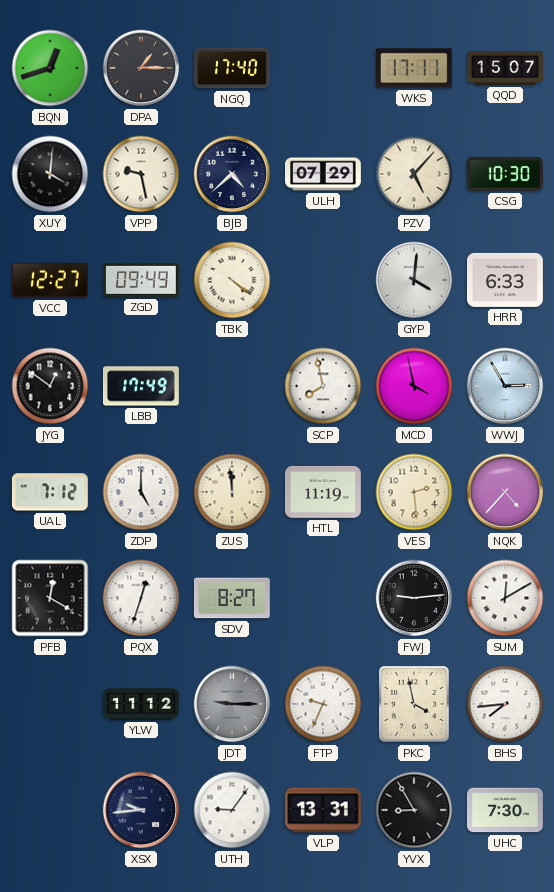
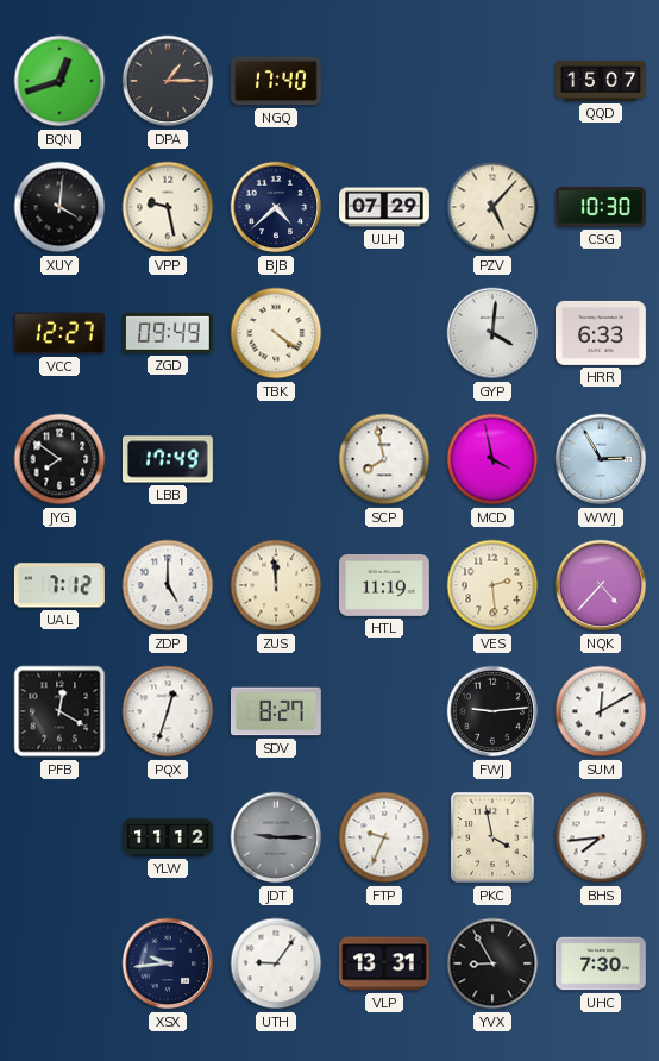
WKS: 17:11 -> none
JYG: 12:51 -> 7:51
